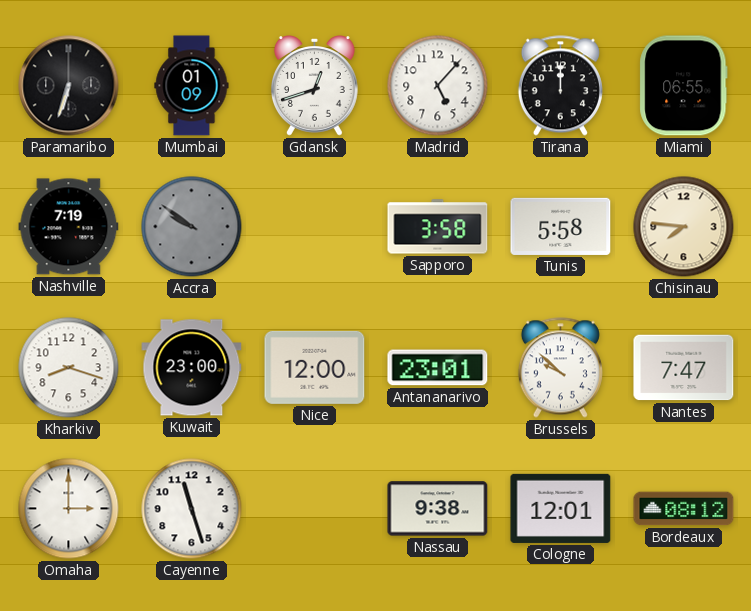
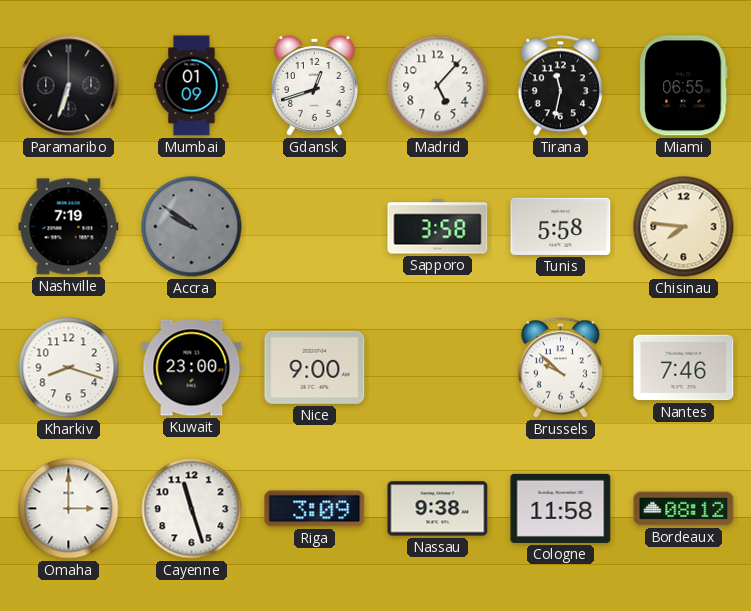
Tirana: 12:00 -> 11:32
Nice: 12:00 -> 9:00
Antananarivo: 23:01 -> none
Nantes: 7:47 -> 7:46
Riga: none -> 3:09
Cologne: 12:01 -> 11:58
